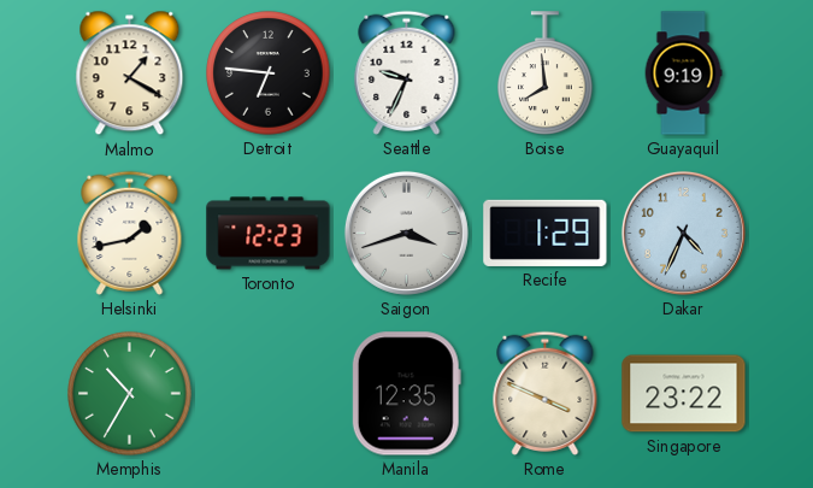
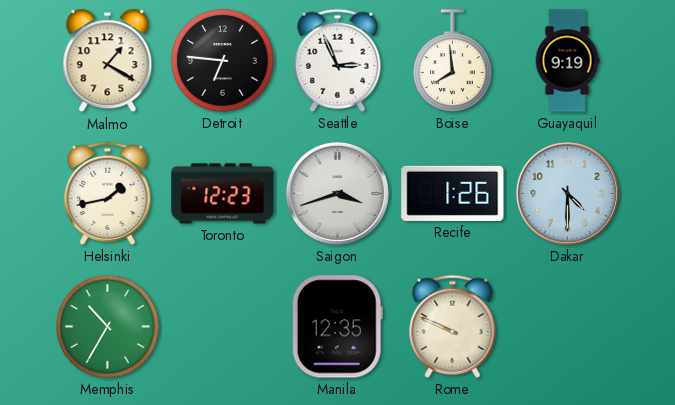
Seattle: 9:34 -> 2:56
Recife: 1:29 -> 1:26
Dakar: 4:34 -> 4:30
Rome: 3:49 -> 9:49
Singapore: 23:22 -> none
